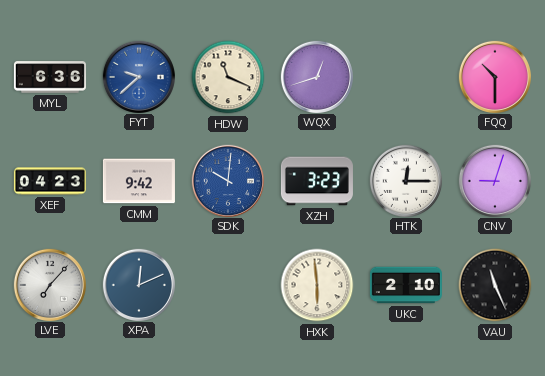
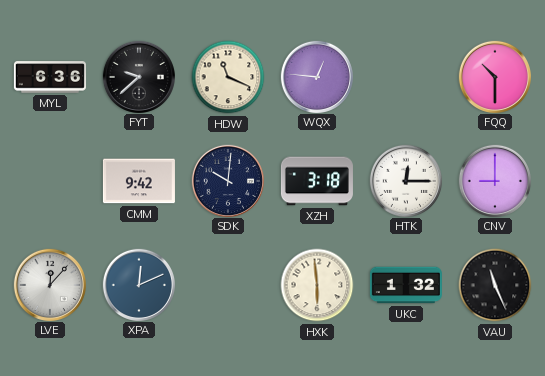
FYT dial: blue -> black
WQX: 12:42 -> 12:46
XEF: 04:23 -> none
SDK dial: blue -> navy
XZH: 3:23 -> 3:18
CNV: 9:03 -> 9:00
LVE: 7:07 -> 12:07
UKC: 2:10 -> 1:32
